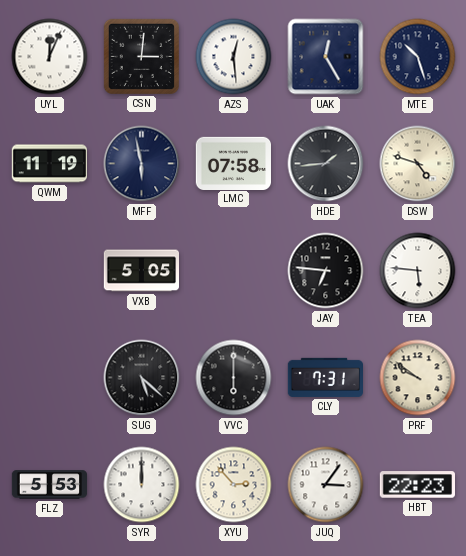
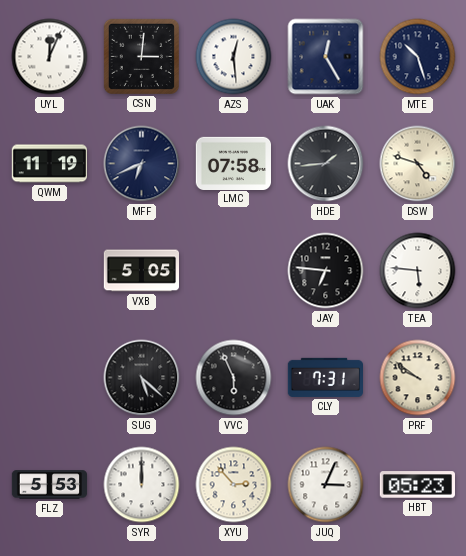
MFF: 5:58 -> 6:41
VVC: 6:00 -> 5:56
JUQ: 3:06 -> 3:04
HBT: 22:23 -> 05:23
